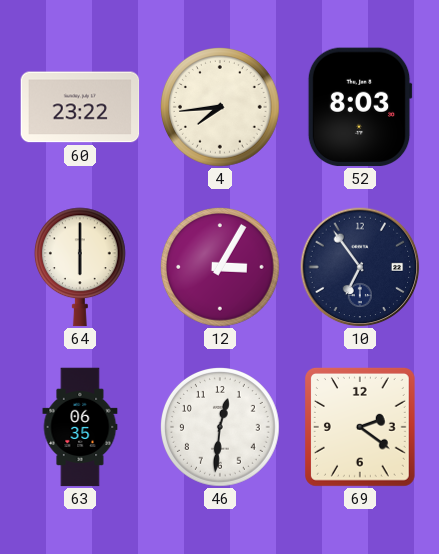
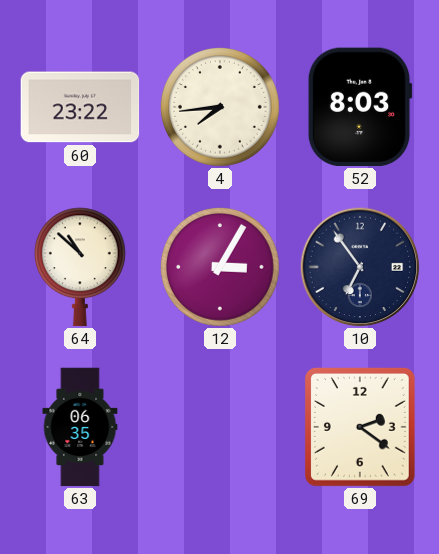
64: 6:00 -> 10:52
46: 12:31 -> none
